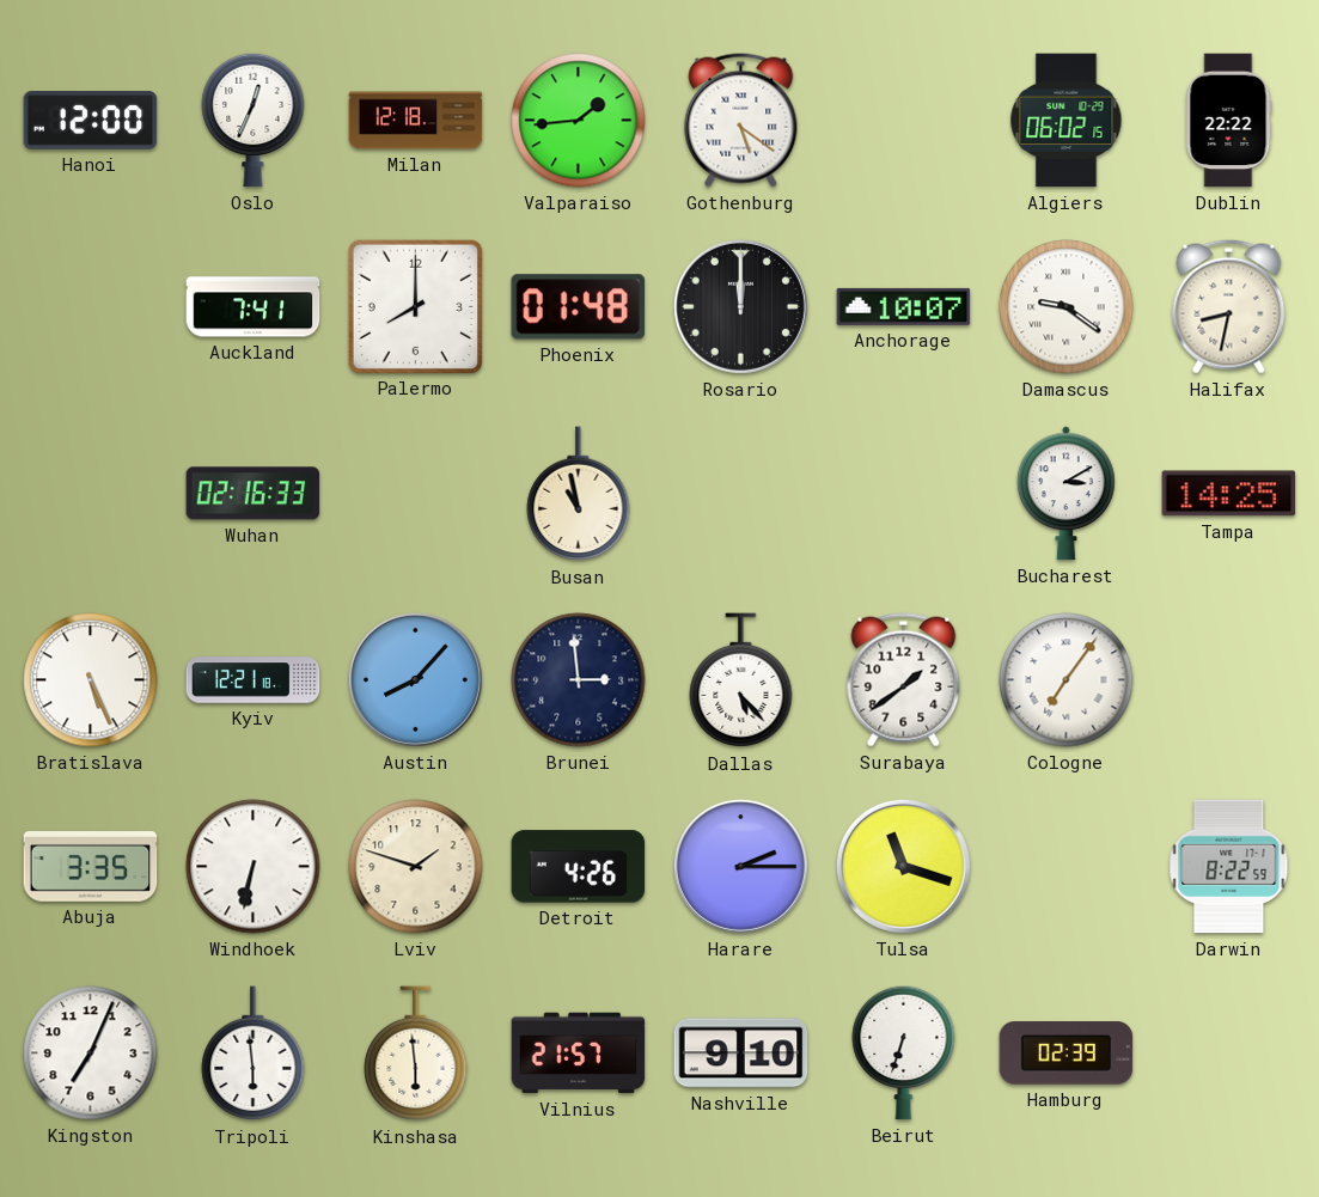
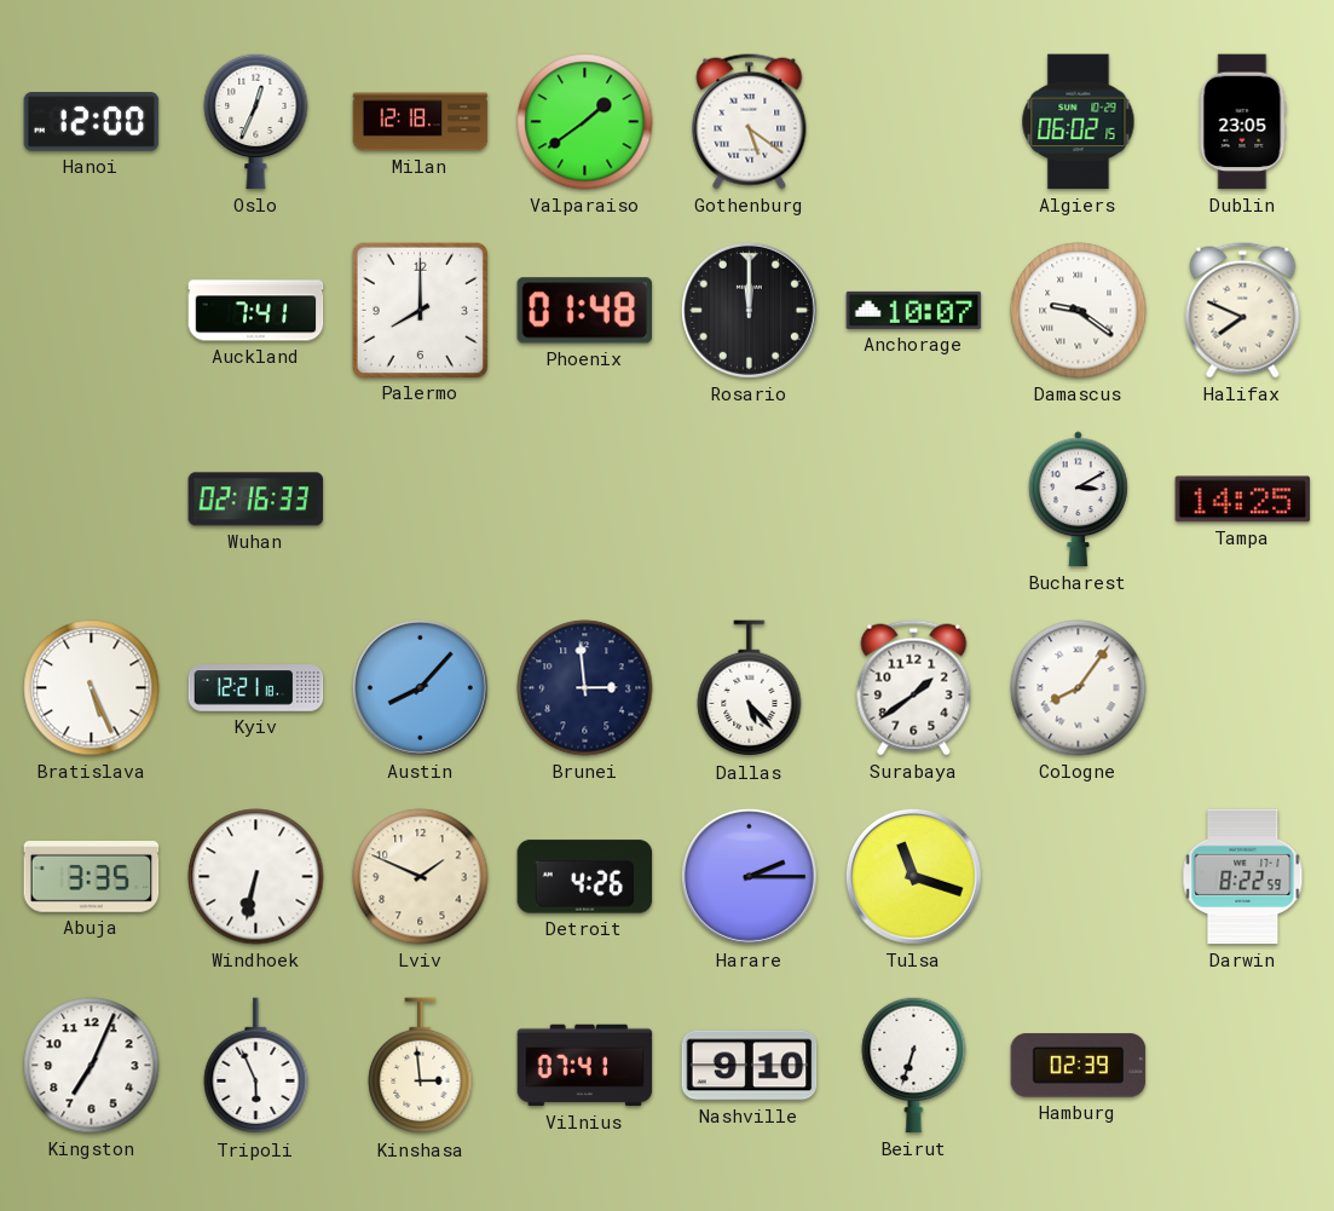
Valparaiso: 1:44 -> 1:39
Dublin: 22:22 -> 23:05
Halifax: 8:32 -> 7:49
Busan: 10:58 -> none
Cologne: 7:06 -> 8:06
Lviv: 1:48 -> 1:49
Tripoli: 5:59 -> 5:56
Kinshasa: 5:59 -> 2:59
Vilnius: 21:57 -> 07:41
